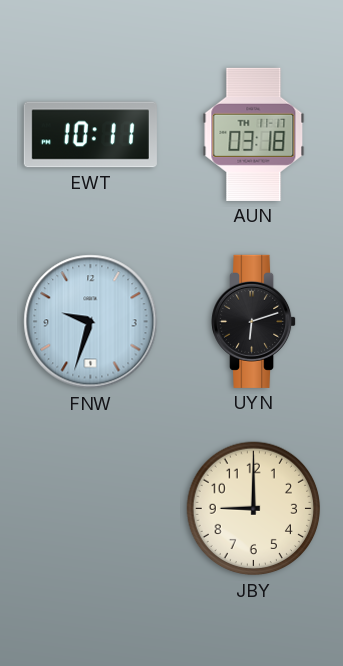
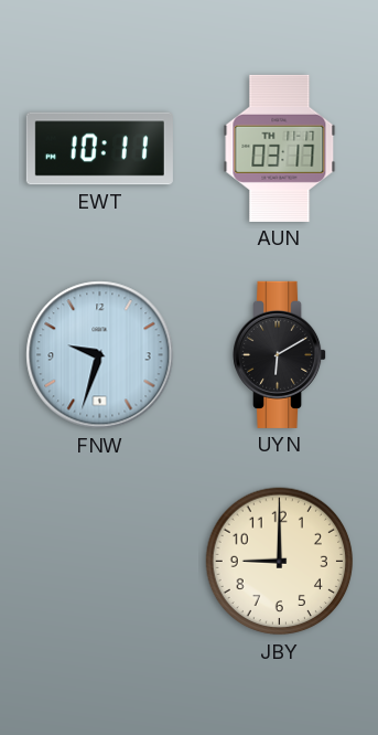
AUN: 03:18 -> 03:17
UYN: 6:12 -> 6:10
